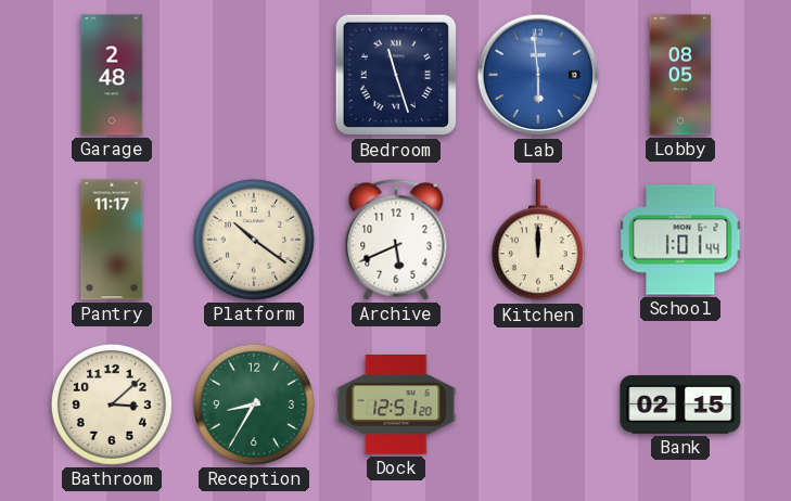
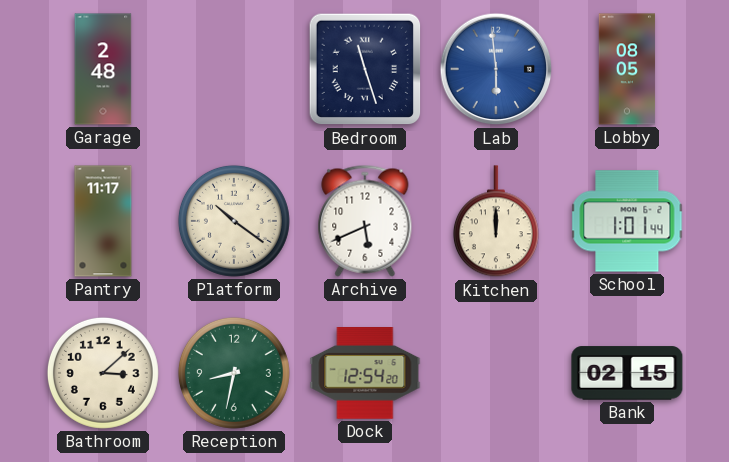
Reception: 8:35 -> 8:32
Dock: 12:51 -> 12:54
